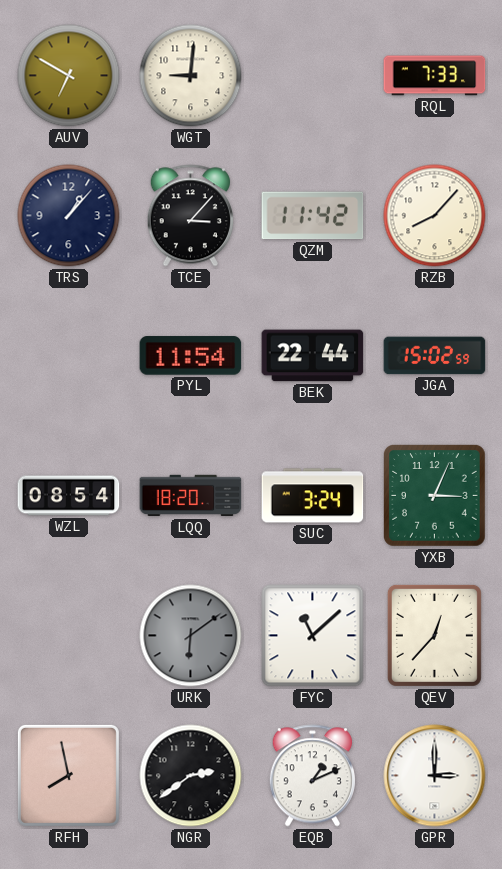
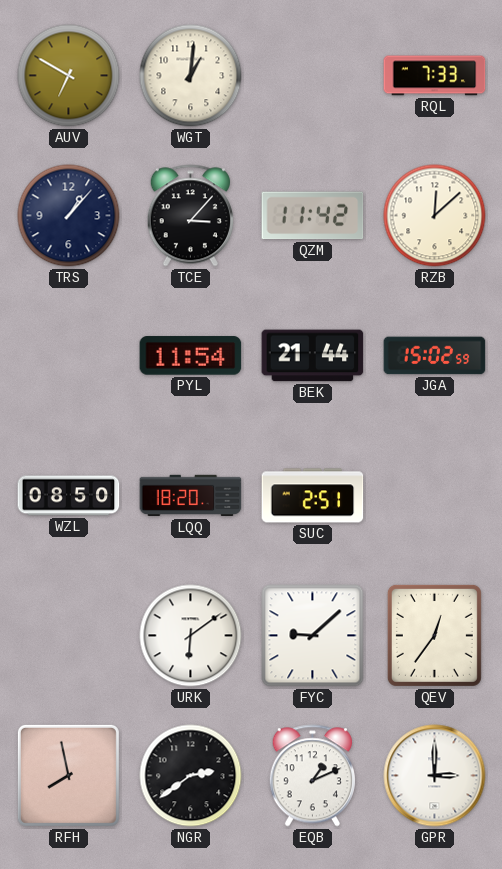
WGT: 9:01 -> 1:01
RZB: 8:07 -> 12:08
BEK: 22:44 -> 21:44
WZL: 08:54 -> 08:50
SUC: 3:24 -> 2:51
YXB: 3:04 -> none
URK dial: grey -> white
FYC: 11:08 -> 9:08
QEV: 12:37 -> 12:36
